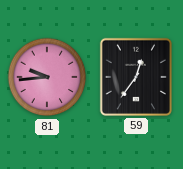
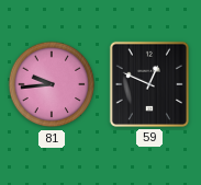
59: 12:36 -> 12:49
